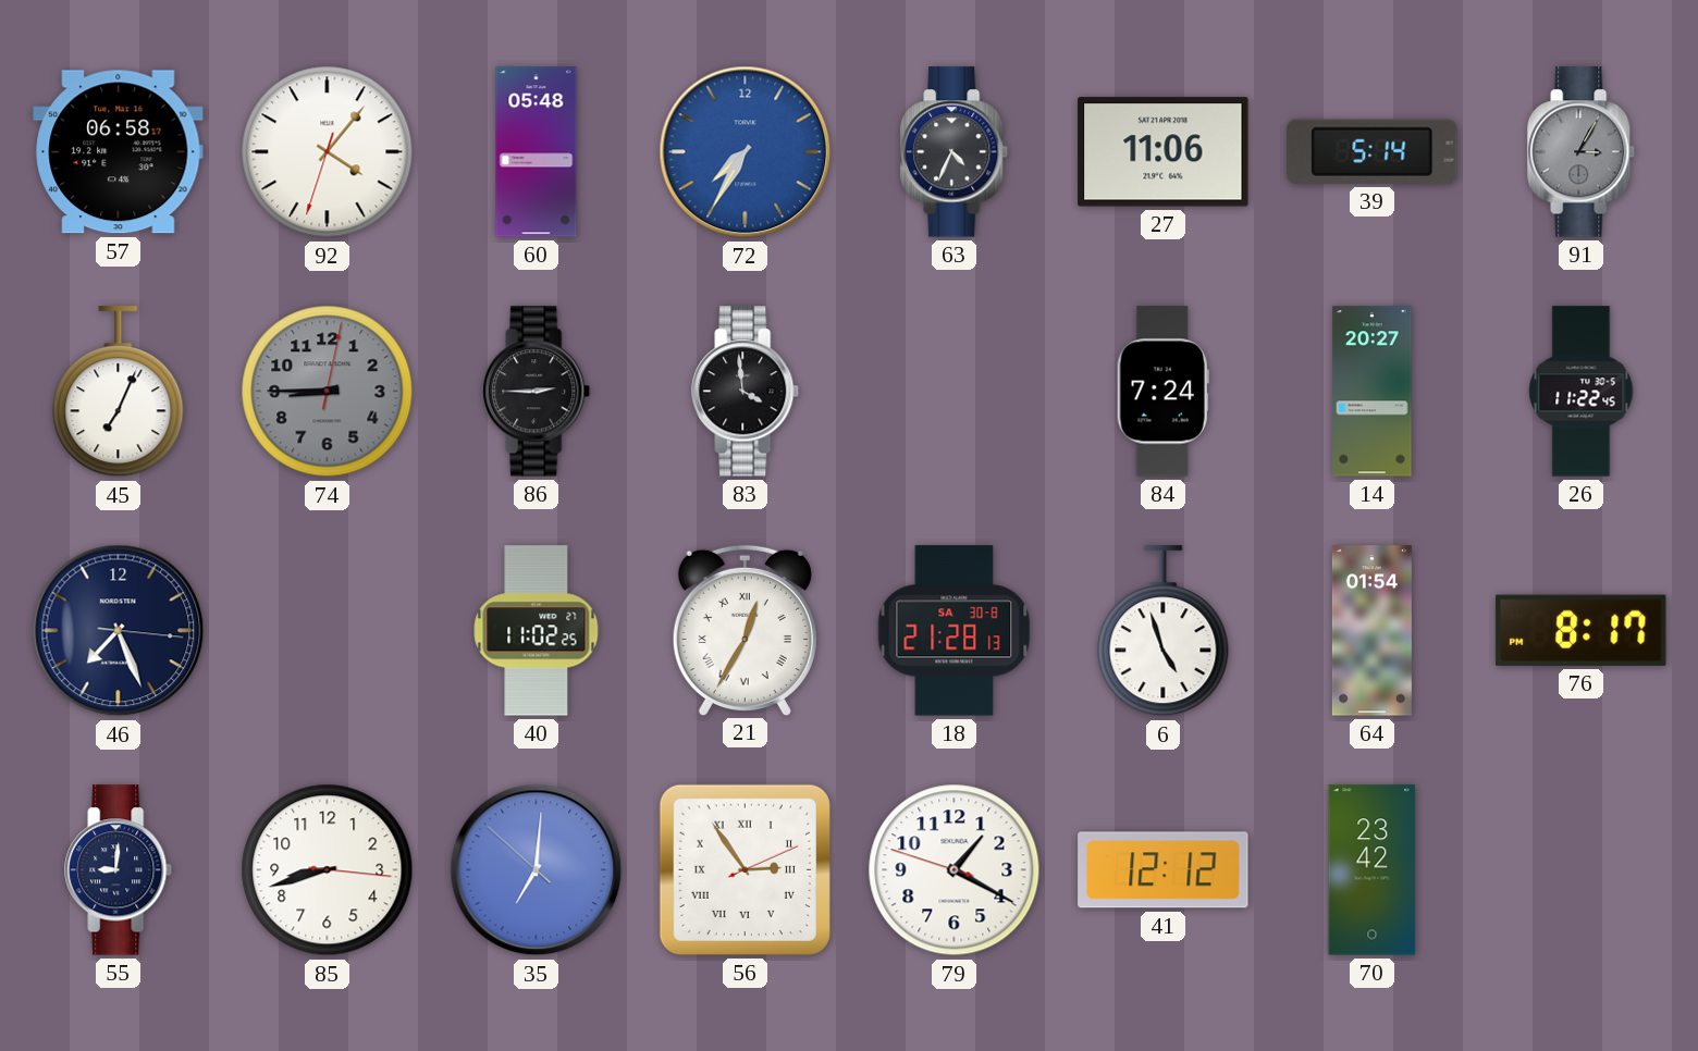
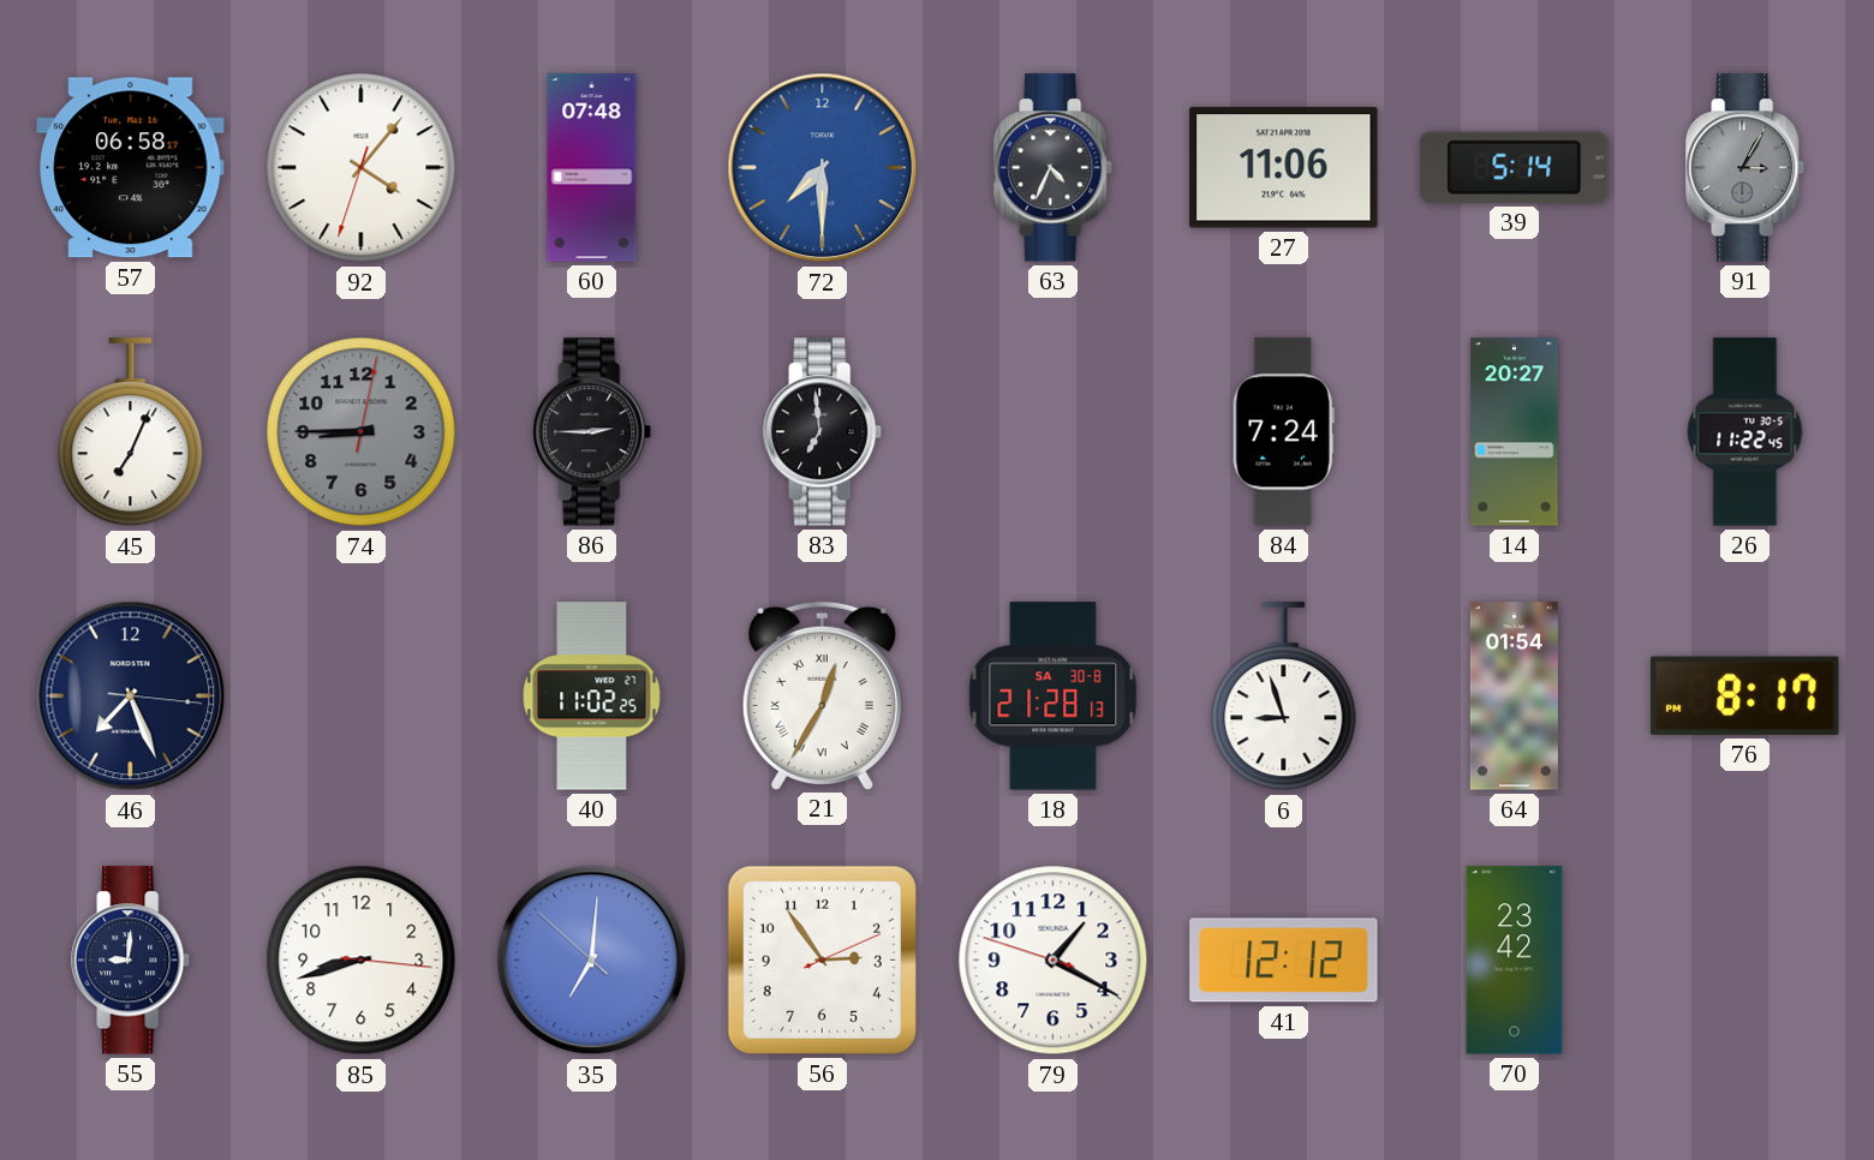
60: 05:48 -> 07:48
72: 7:35 -> 7:30
83: 3:59 -> 6:59
6: 4:57 -> 8:57
56 numerals: Roman -> Arabic
